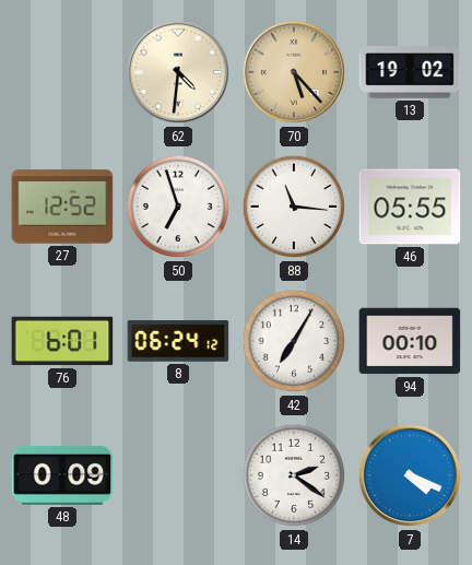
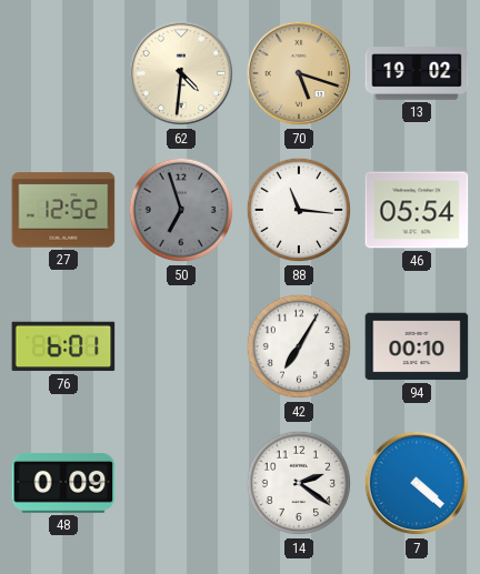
70: 5:23 -> 5:18
50 dial: white -> grey
46: 05:55 -> 05:54
8: 06:24 -> none
7: 4:19 -> 4:22
